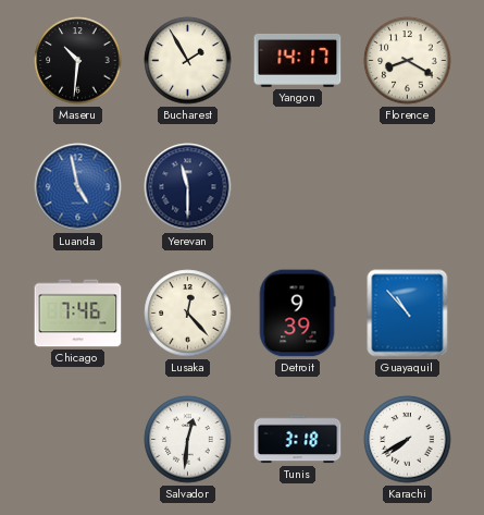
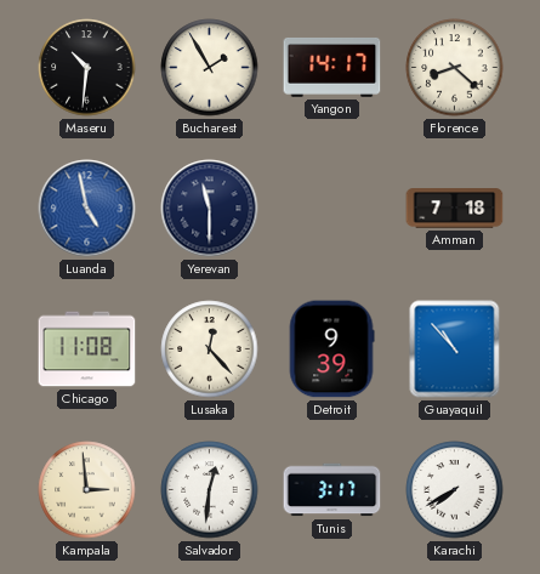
Florence: 8:20 -> 8:22
Amman: none -> 7:18
Chicago: 7:46 -> 11:08
Kampala: none -> 2:59
Tunis: 3:18 -> 3:17
